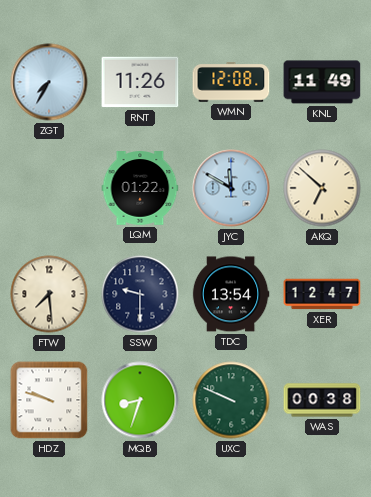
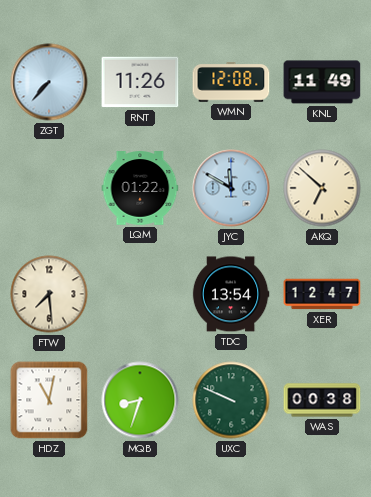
ZGT: 7:35 -> 7:37
SSW: 9:30 -> none
HDZ: 9:48 -> 11:02
